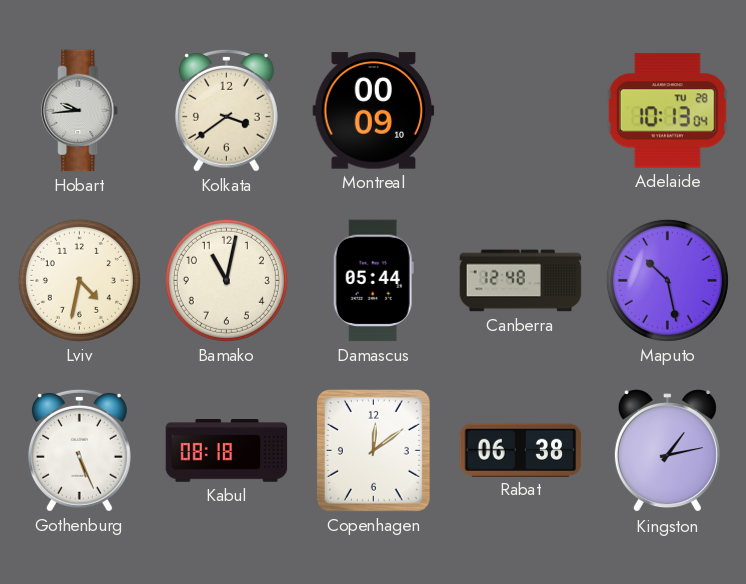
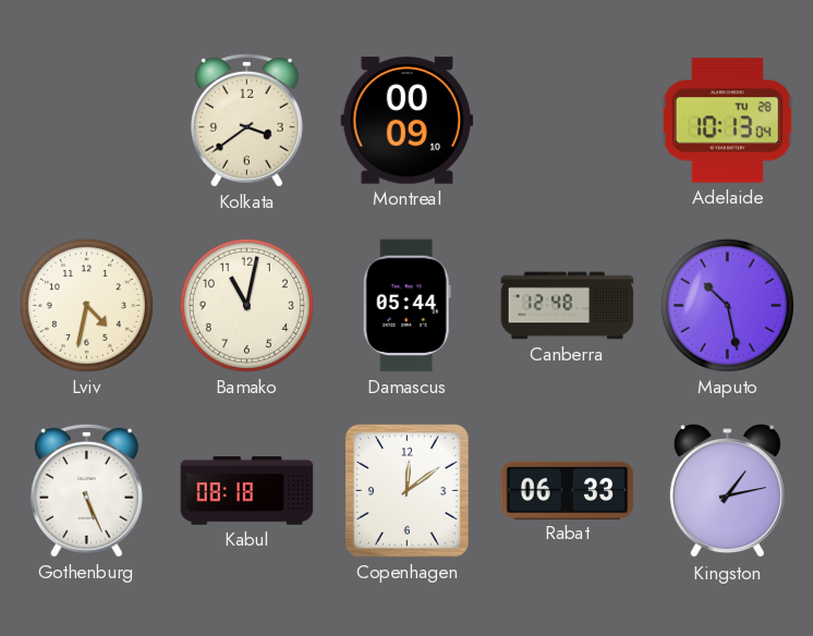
Hobart: 9:44 -> none
Rabat: 06:38 -> 06:33
